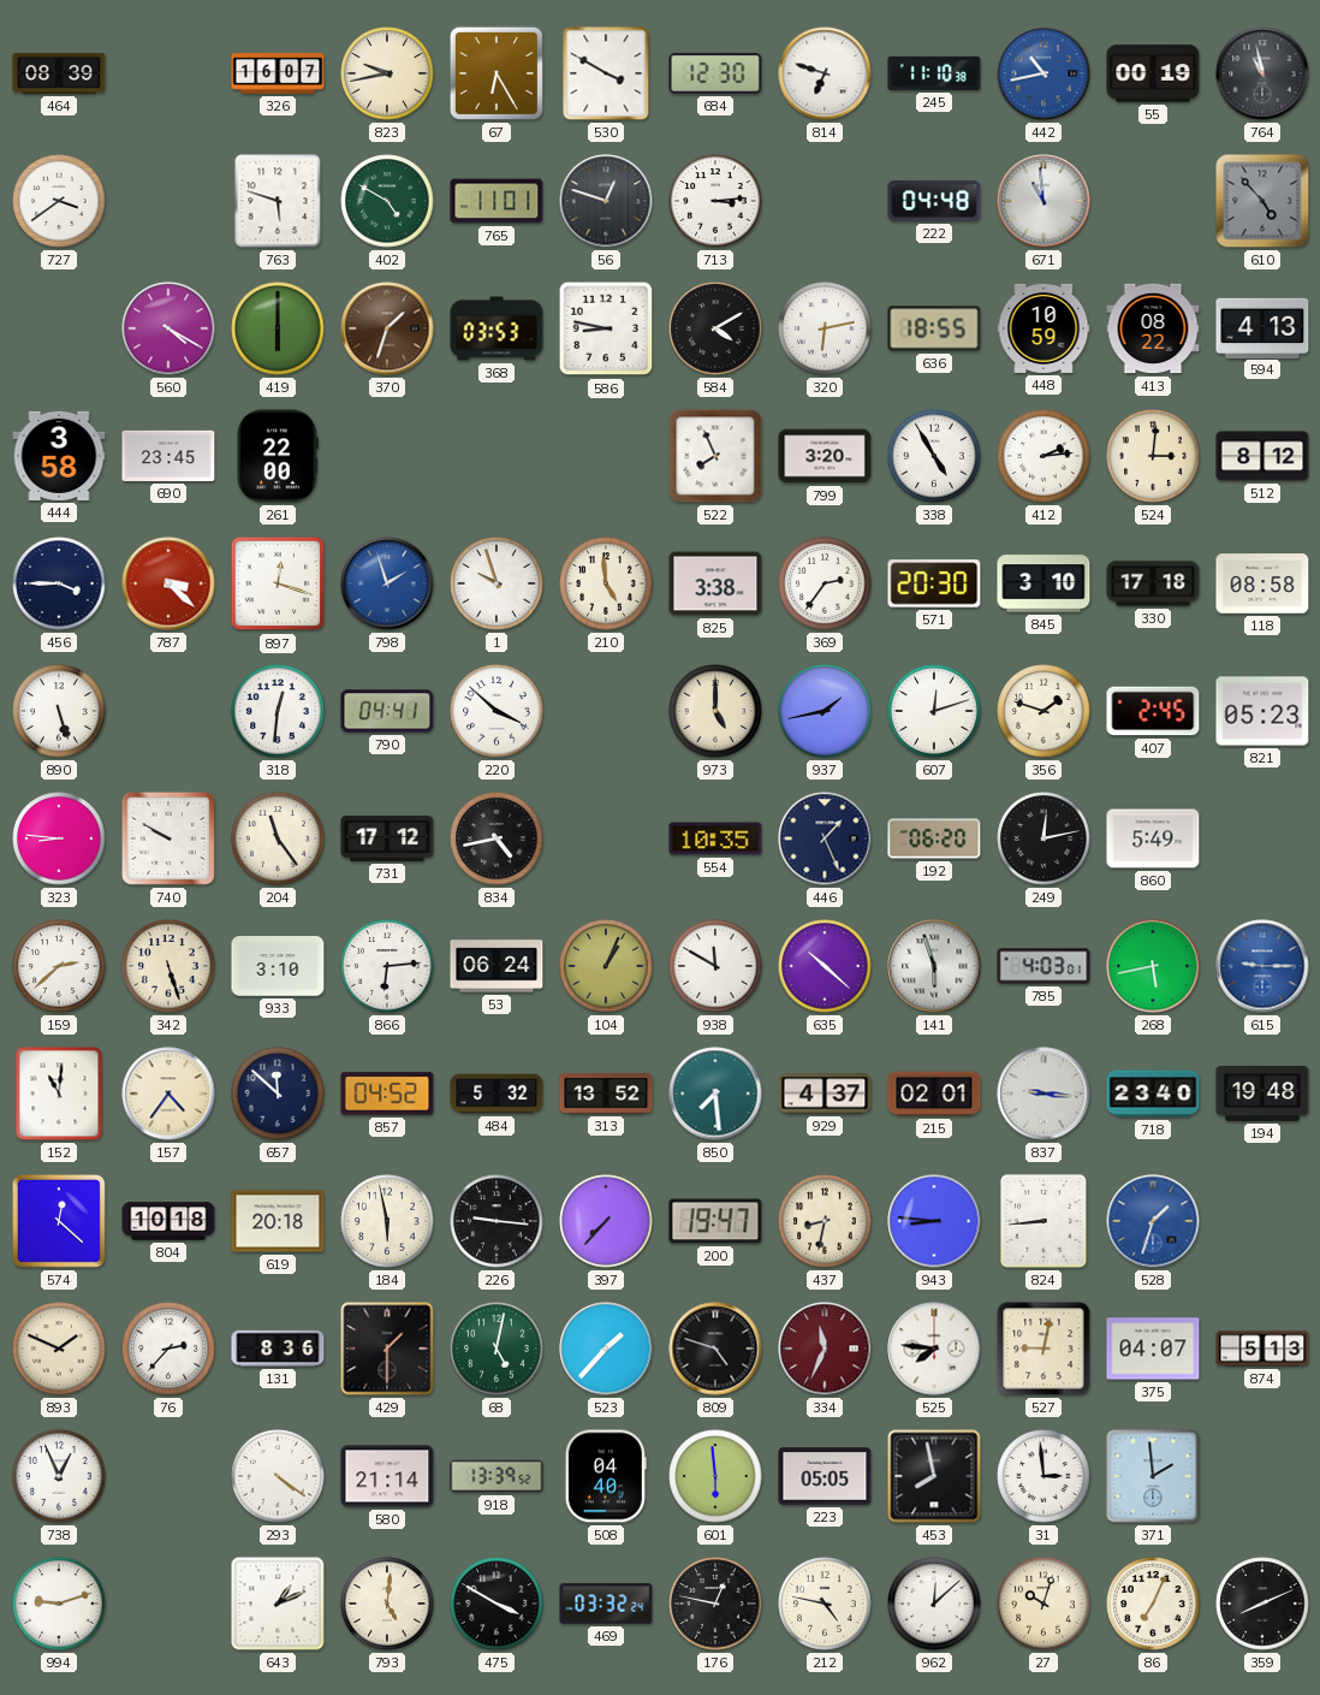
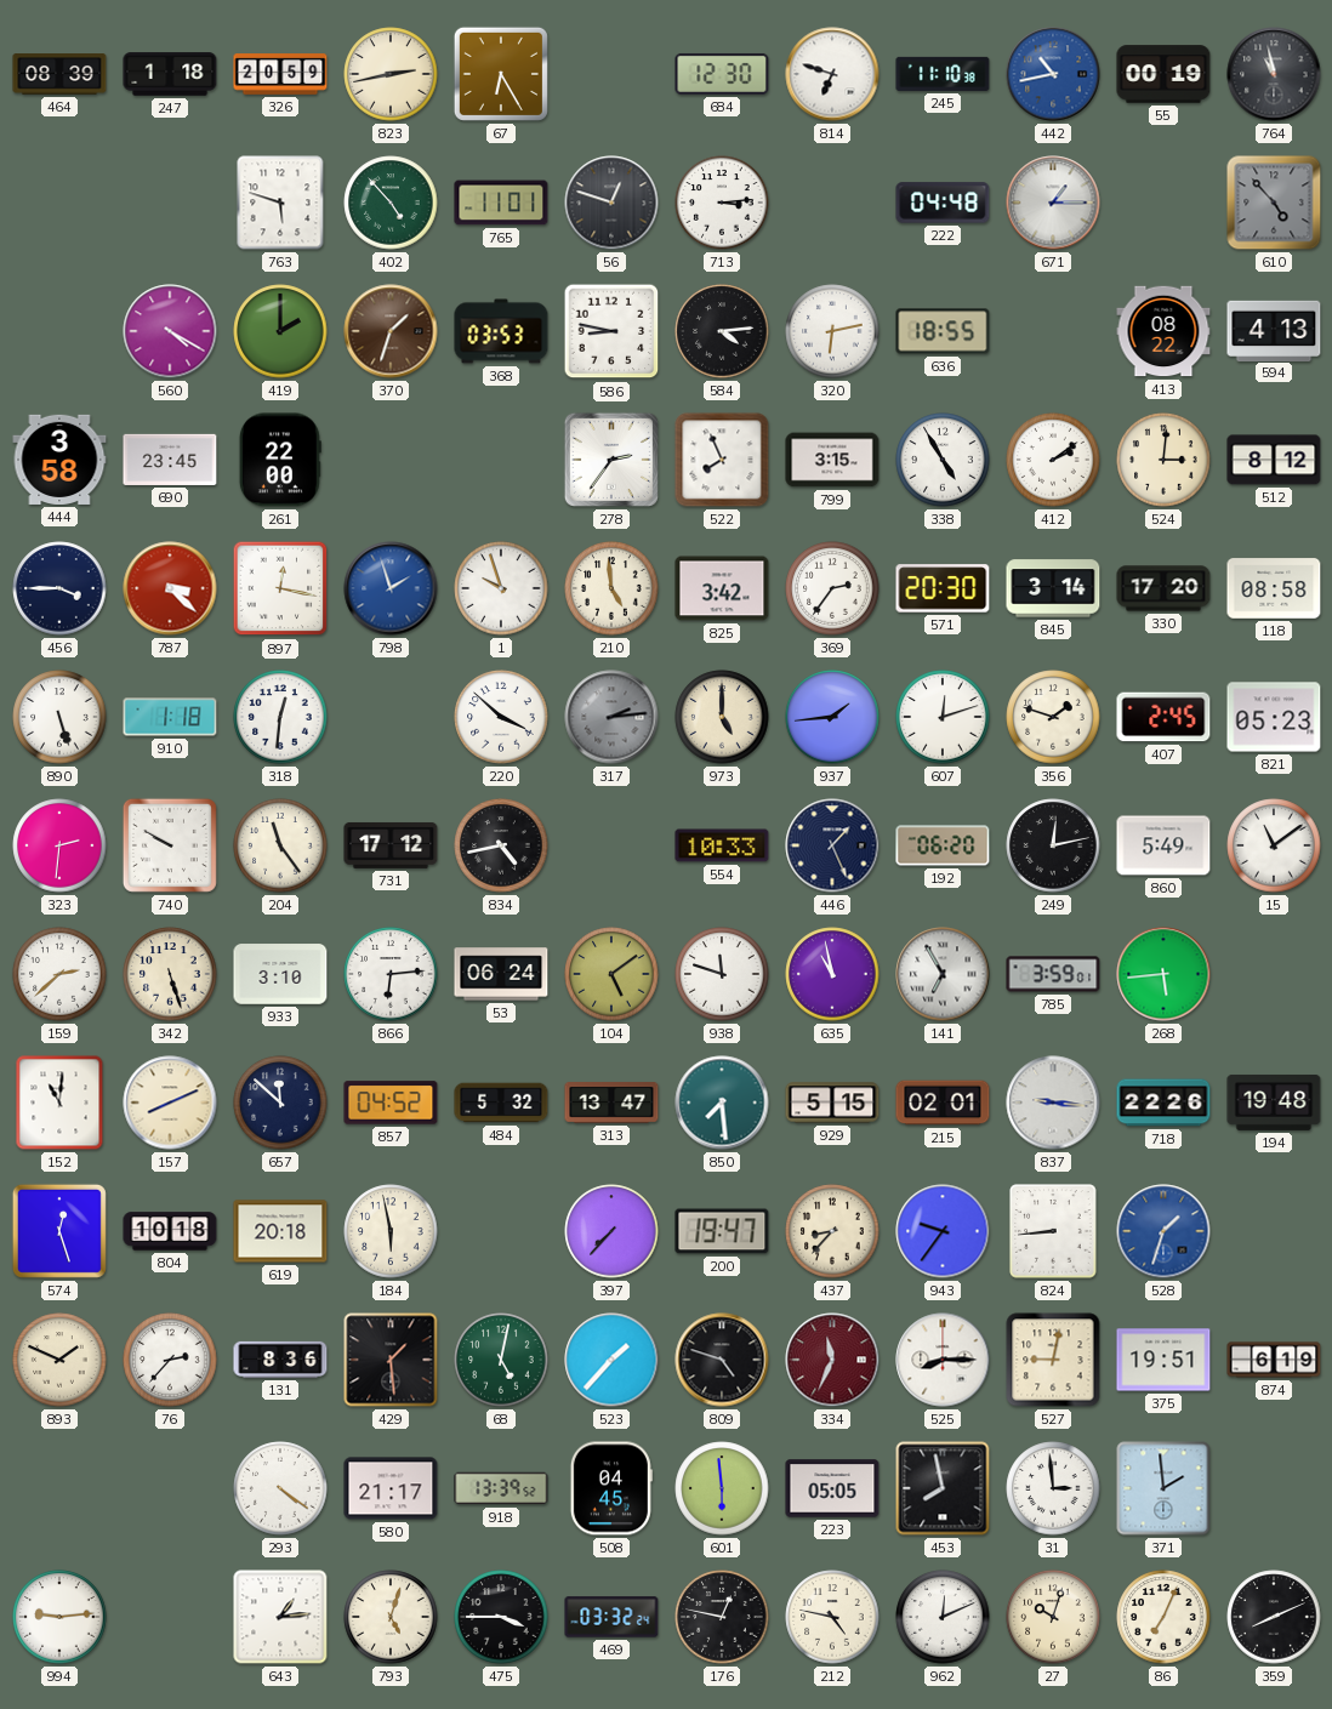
247: none -> 1:18
326: 16:07 -> 20:59
823: 9:43 -> 2:43
530: 3:50 -> none
727: 3:39 -> none
402: 4:50 -> 4:53
671: 10:59 -> 1:15
419: 6:00 -> 2:00
584: 4:10 -> 4:14
448: 10:59 -> none
278: none -> 2:36
799: 3:20 -> 3:15
412: 2:14 -> 2:09
897: 12:18 -> 12:17
825: 3:38 -> 3:42
845: 3:10 -> 3:14
330: 17:18 -> 17:20
910: none -> 1:18
790: 04:41 -> none
317: none -> 2:14
937: 1:43 -> 1:44
323: 8:46 -> 2:31
554: 10:35 -> 10:33
15: none -> 11:09
104: 1:04 -> 5:09
938: 11:50 -> 11:48
635: 10:22 -> 10:58
141: 5:57 -> 6:55
785: 4:03 -> 3:59
268: 5:43 -> 5:44
615: 9:15 -> none
157: 4:36 -> 8:11
313: 13:52 -> 13:47
929: 4:37 -> 5:15
718: 23:40 -> 22:26
574: 12:22 -> 12:27
226: 9:16 -> none
437: 8:32 -> 8:37
943: 8:46 -> 9:36
429: 1:30 -> 1:29
525: 7:46 -> 8:15
375: 04:07 -> 19:51
874: 5:13 -> 6:19
738: 12:56 -> none
580: 21:14 -> 21:17
508: 04:40 -> 04:45
994: 9:12 -> 9:14
643: 1:11 -> 1:14
793: 5:01 -> 5:03
475: 3:50 -> 3:45
962: 12:08 -> 12:11
